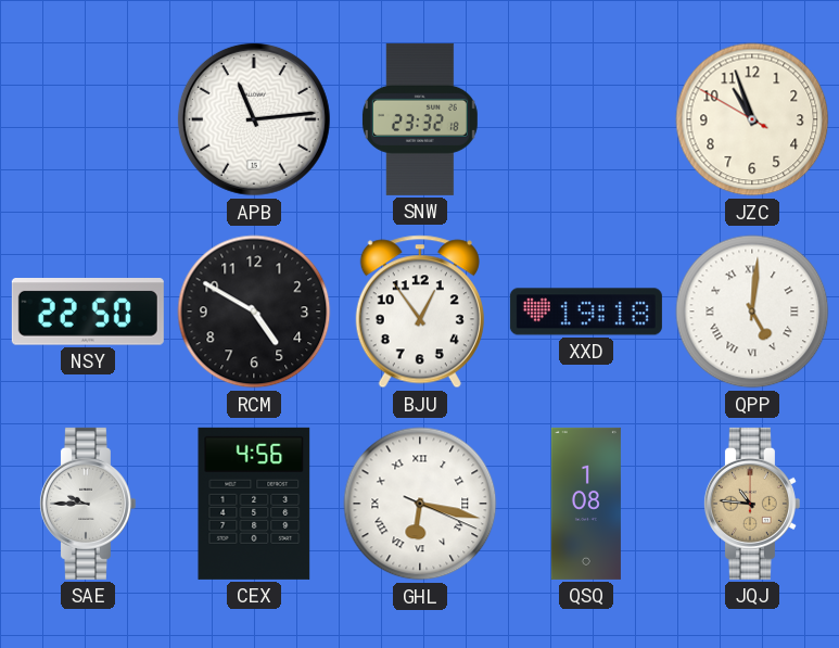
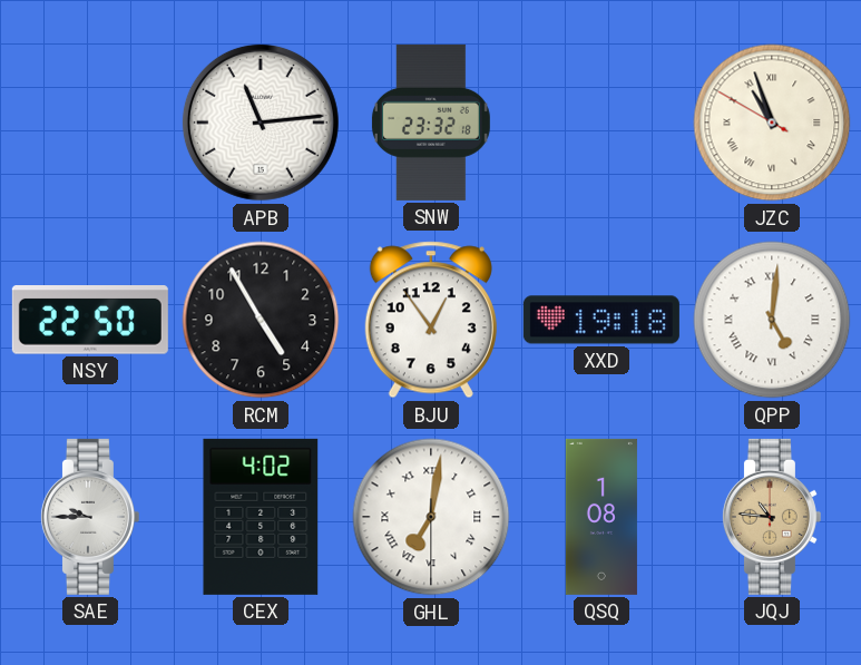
JZC numerals: Arabic -> Roman
RCM: 4:50 -> 4:55
CEX: 4:56 -> 4:02
GHL: 6:17 -> 7:01
